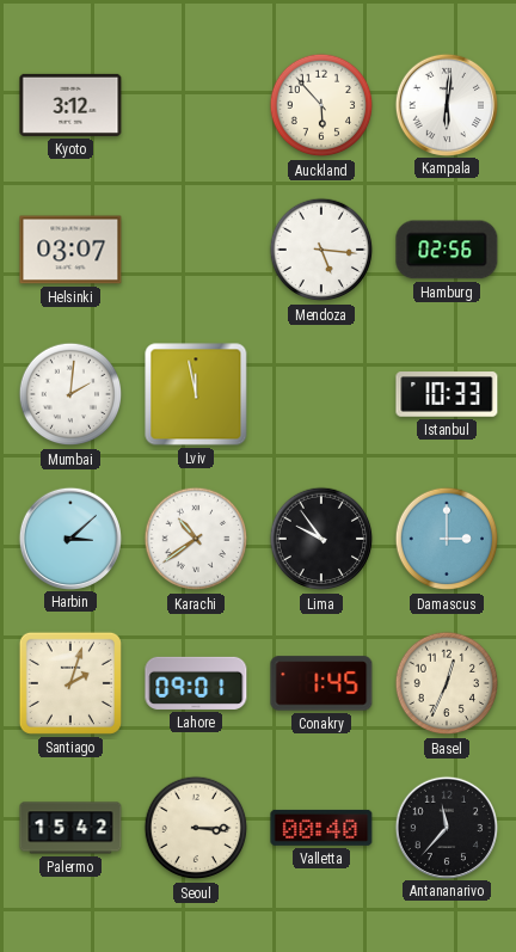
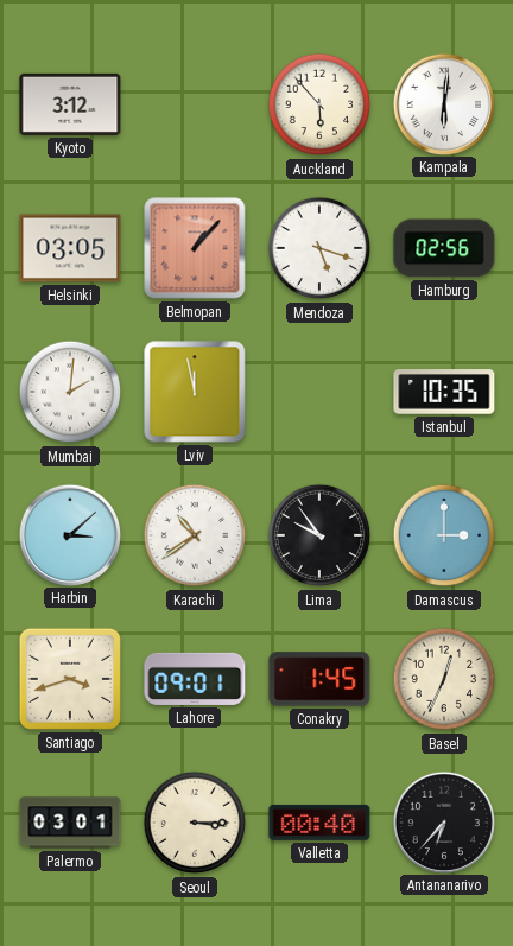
Helsinki: 03:07 -> 03:05
Belmopan: none -> 1:07
Mendoza: 5:16 -> 5:18
Istanbul: 10:33 -> 10:35
Santiago: 2:03 -> 3:42
Palermo: 15:42 -> 03:01
Antananarivo: 11:37 -> 6:37
